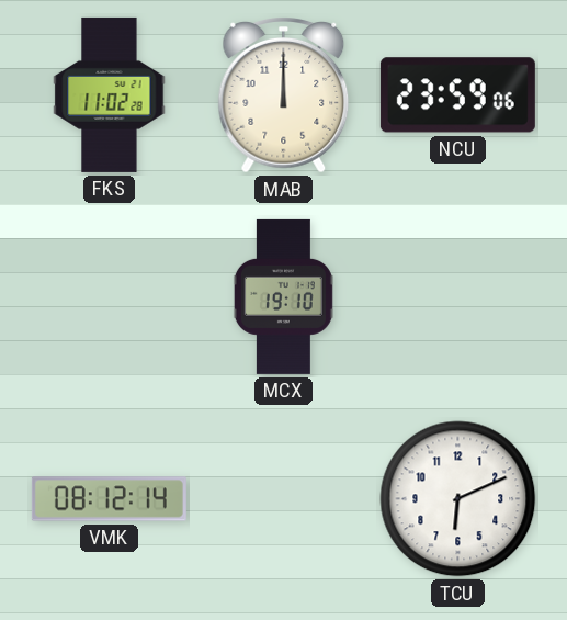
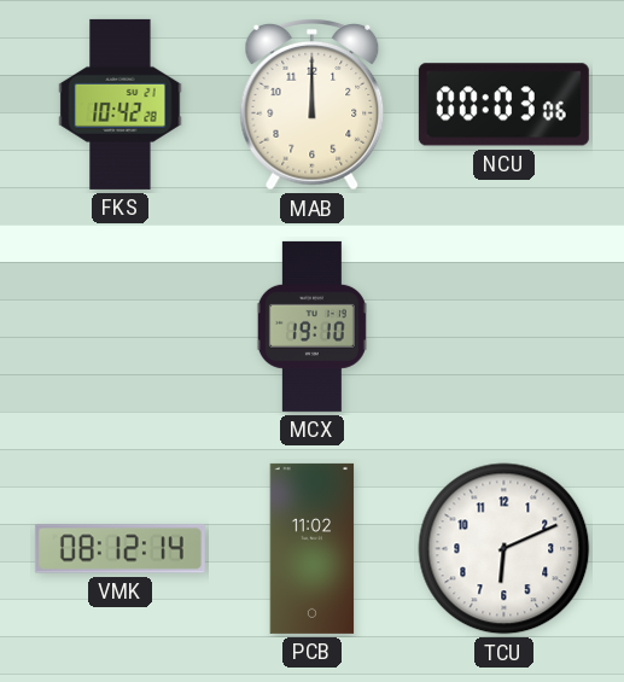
FKS: 11:02 -> 10:42
NCU: 23:59 -> 00:03
PCB: none -> 11:02
